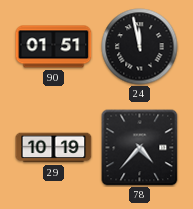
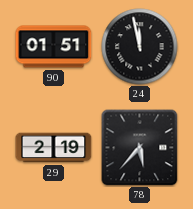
29: 10:19 -> 2:19
78: 4:37 -> 5:37
